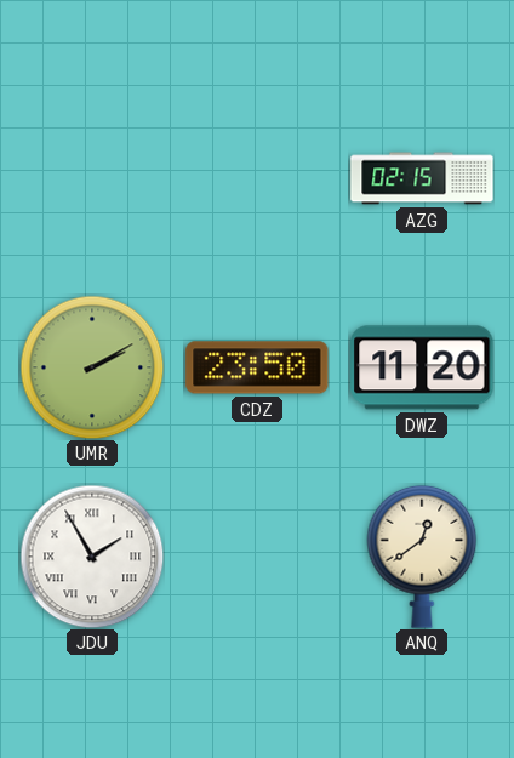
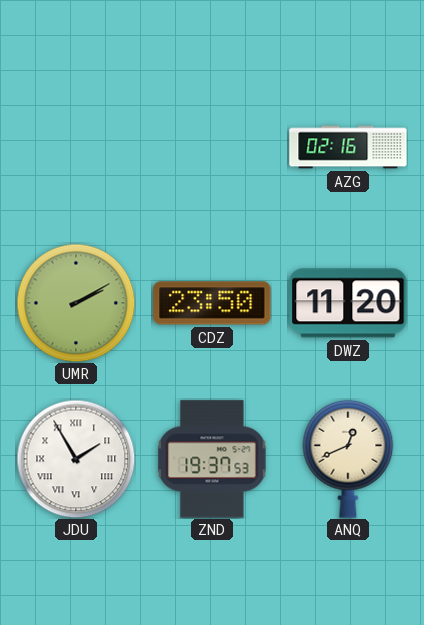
AZG: 02:15 -> 02:16
ZND: none -> 19:37
ANQ: 12:39 -> 12:41
